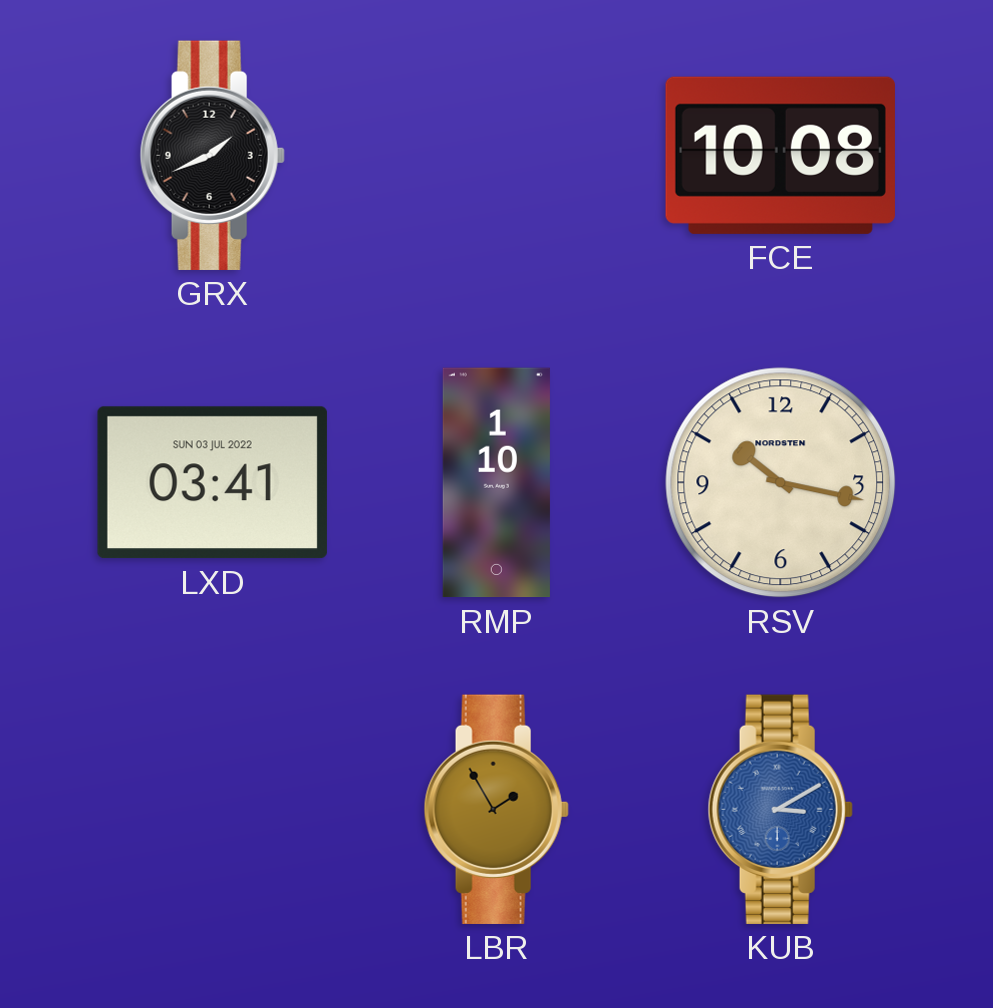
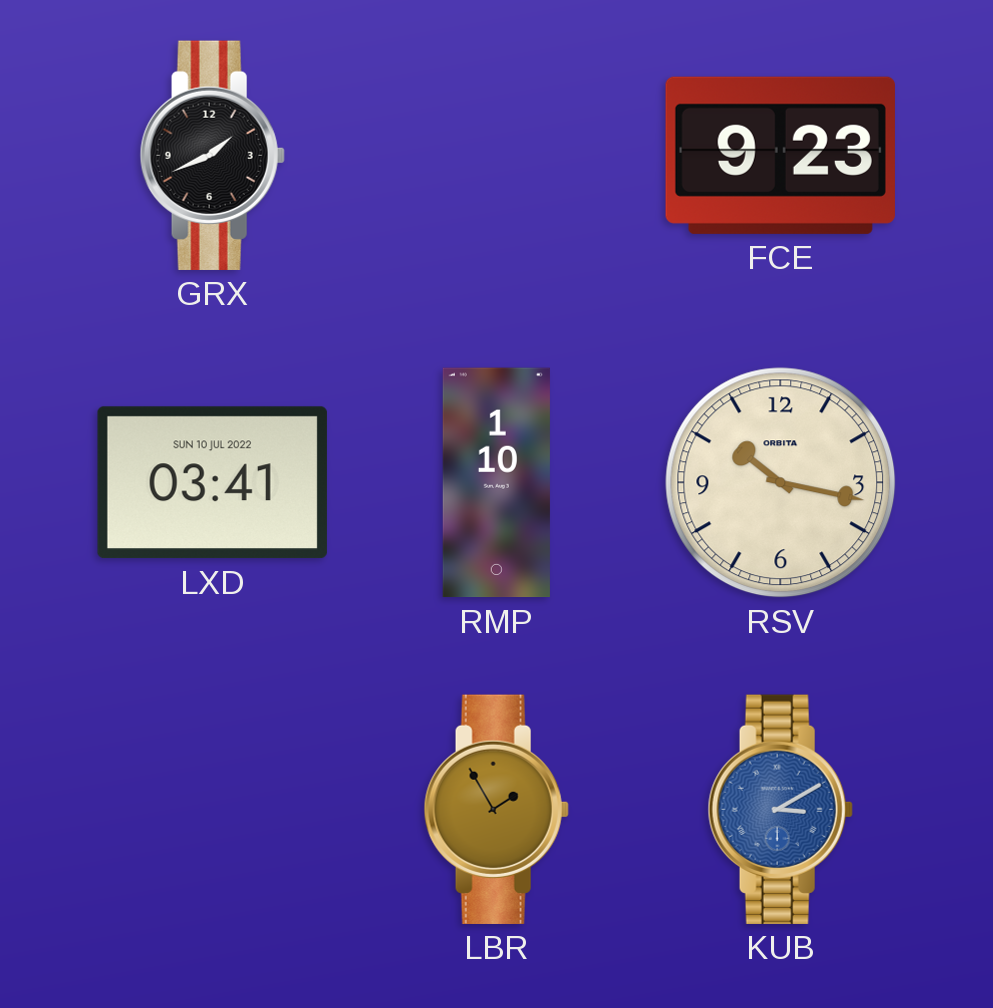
FCE: 10:08 -> 9:23
LXD date: SUN 03 JUL 2022 -> SUN 10 JUL 2022
RSV brand: NORDSTEN -> ORBITA
